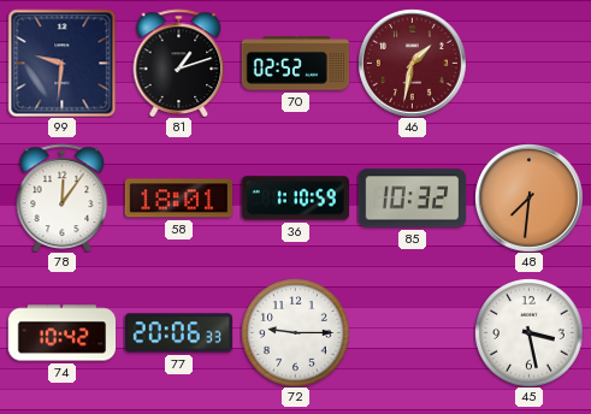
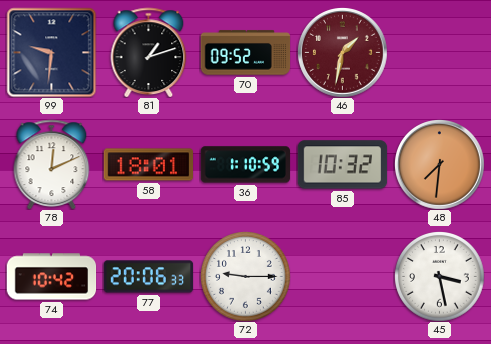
70: 02:52 -> 09:52
78: 12:06 -> 12:11
